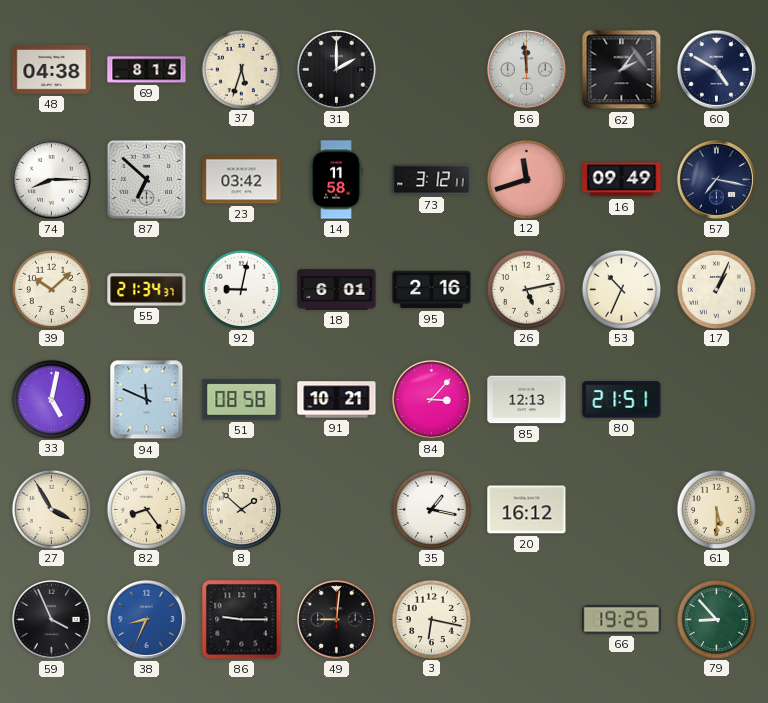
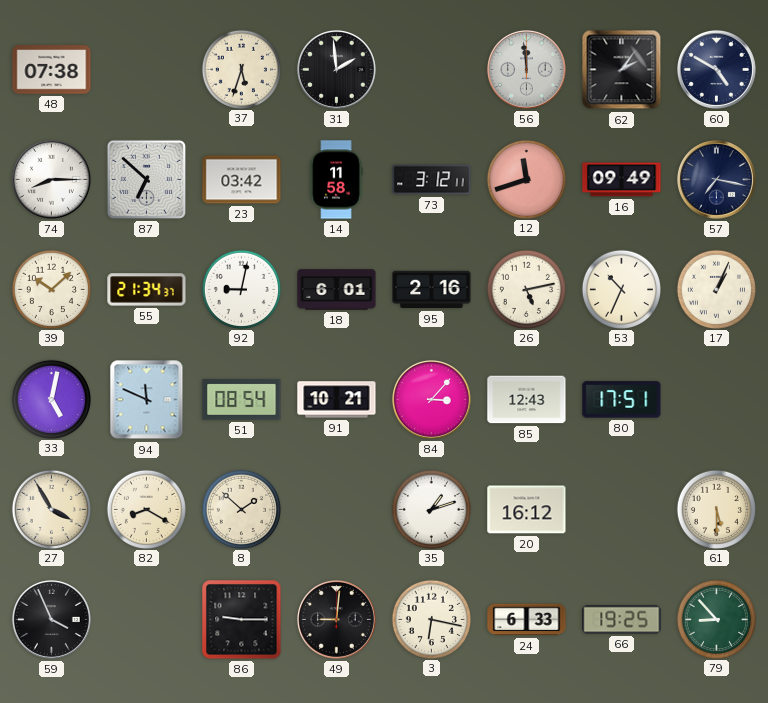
48: 04:38 -> 07:38
69: 8:15 -> none
31: 2:00 -> 1:59
51: 08:58 -> 08:54
85: 12:13 -> 12:43
80: 21:51 -> 17:51
82: 8:24 -> 8:20
35: 1:17 -> 1:12
38: 8:34 -> none
24: none -> 6:33
